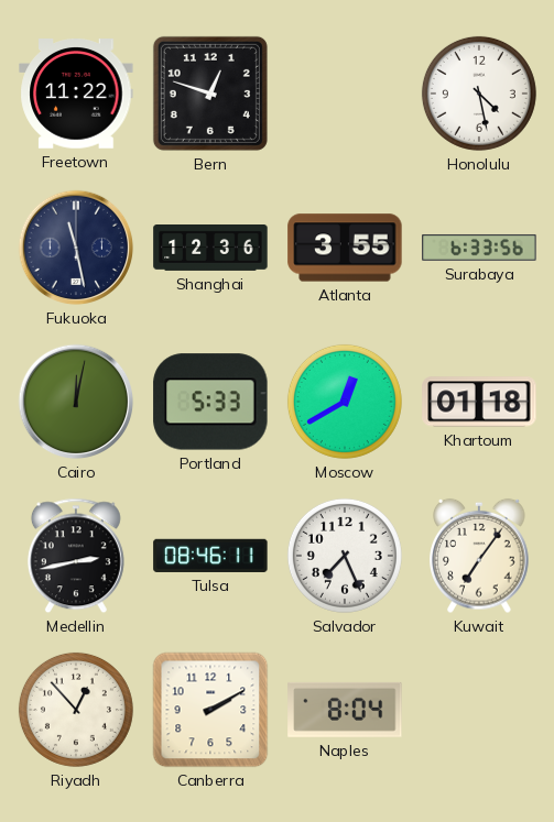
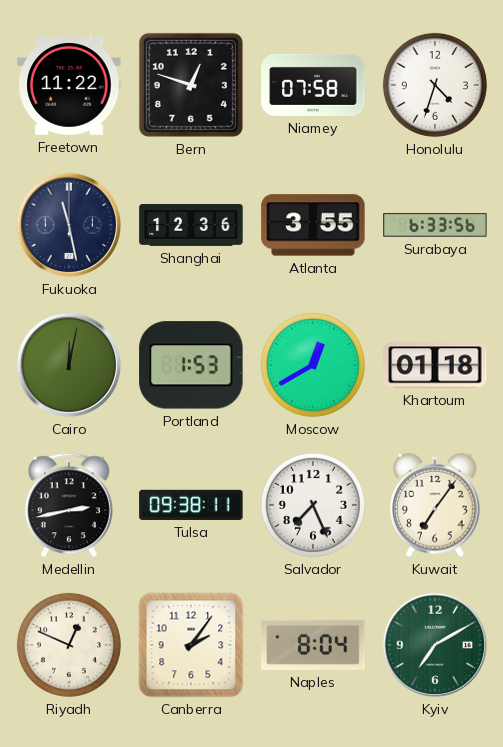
Niamey: none -> 07:58
Honolulu: 4:28 -> 4:33
Portland: 5:33 -> 1:53
Tulsa: 08:46 -> 09:38
Riyadh: 12:53 -> 12:49
Canberra: 2:10 -> 2:06
Kyiv: none -> 7:10
